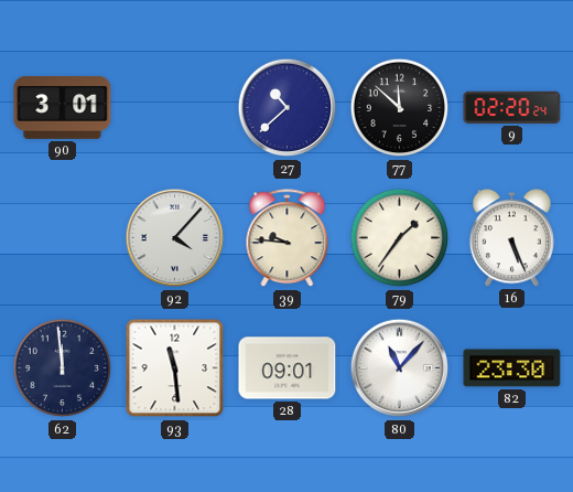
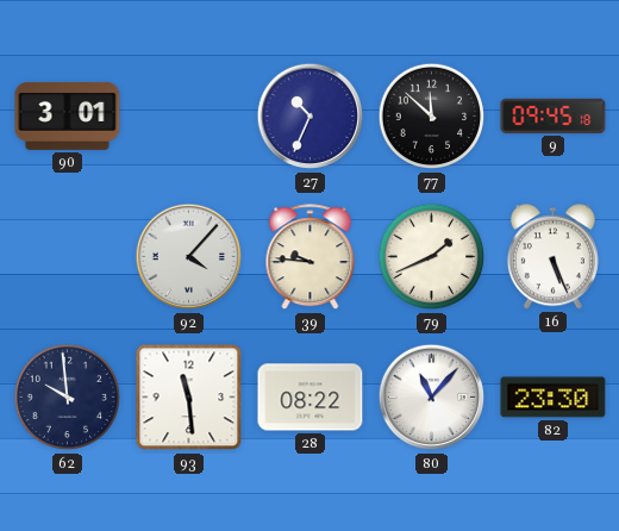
27: 10:38 -> 10:34
9: 02:20 -> 09:45
79: 1:36 -> 1:41
62: 11:59 -> 9:59
28: 09:01 -> 08:22
